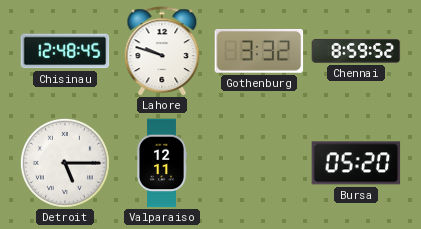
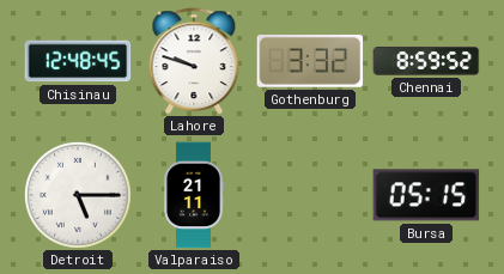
Valparaiso: 12:11 -> 21:11
Bursa: 05:20 -> 05:15
